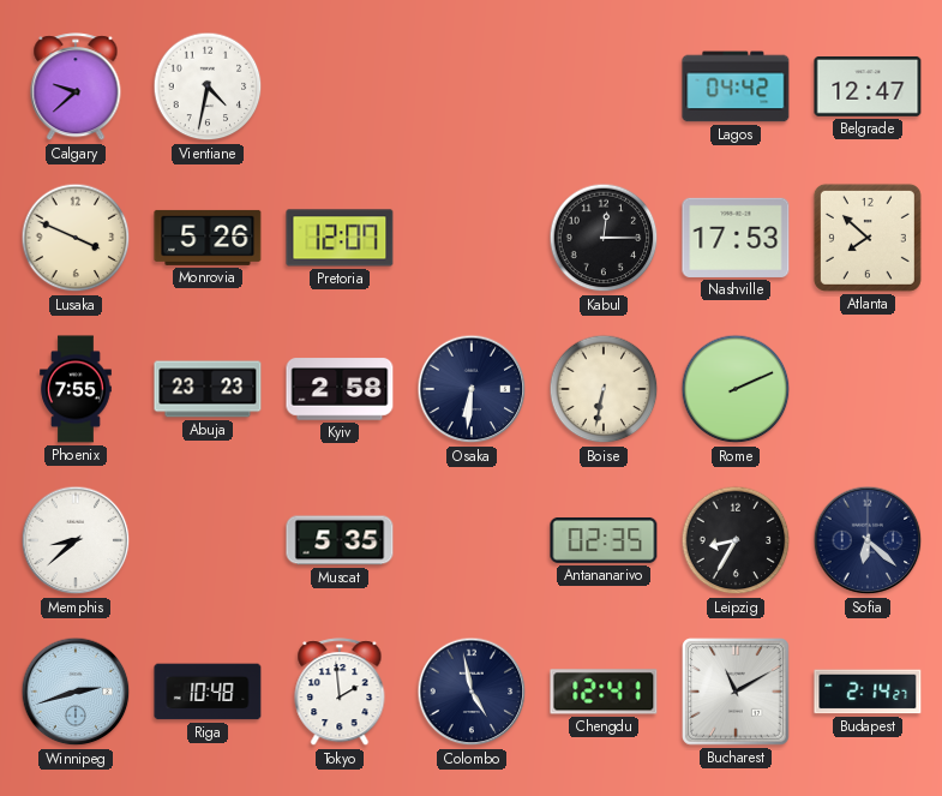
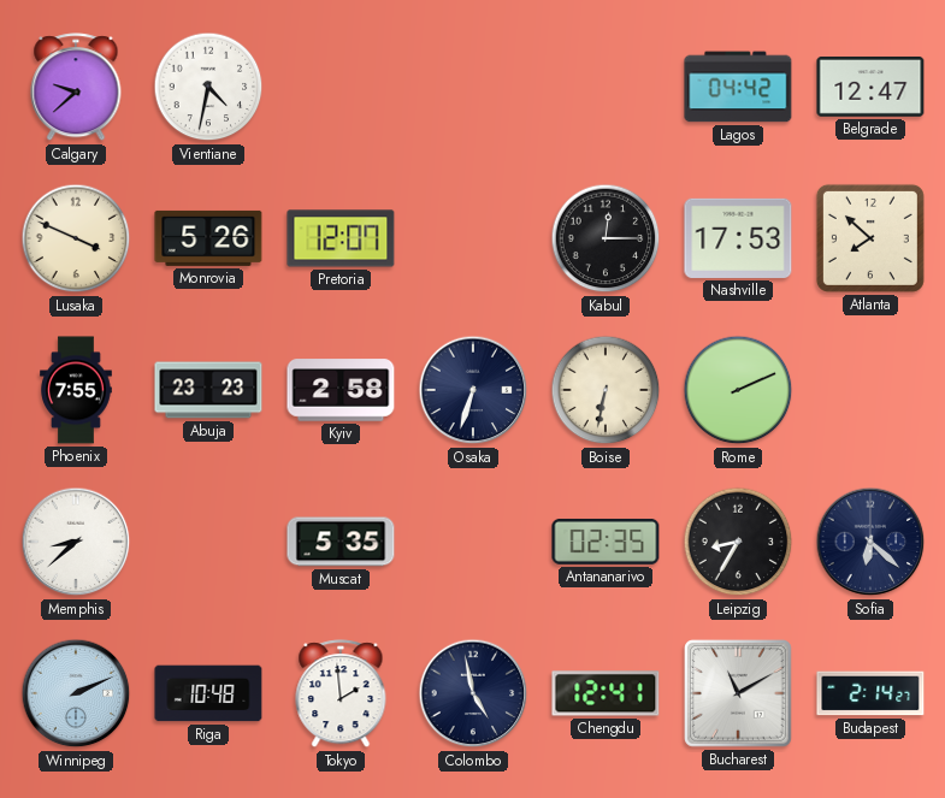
Osaka: 6:31 -> 6:33
Winnipeg: 2:42 -> 2:11
